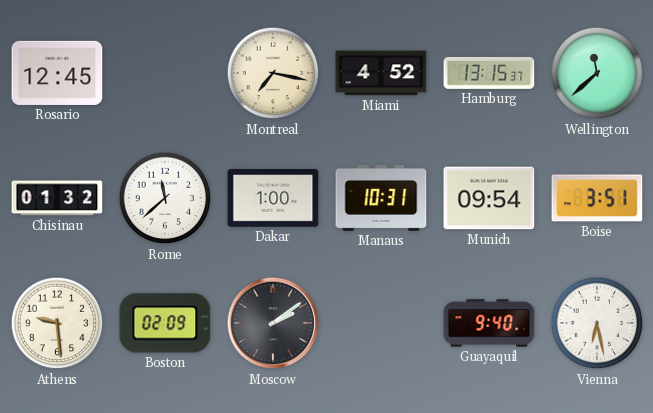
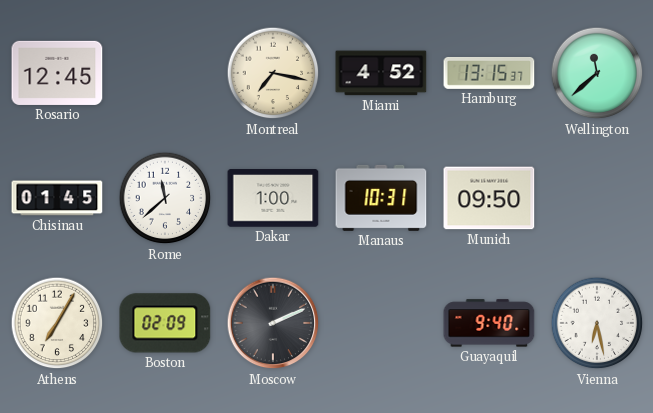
Chisinau: 01:32 -> 01:45
Munich: 09:54 -> 09:50
Boise: 3:51 -> none
Athens: 9:29 -> 7:05
Moscow: 2:09 -> 2:11
